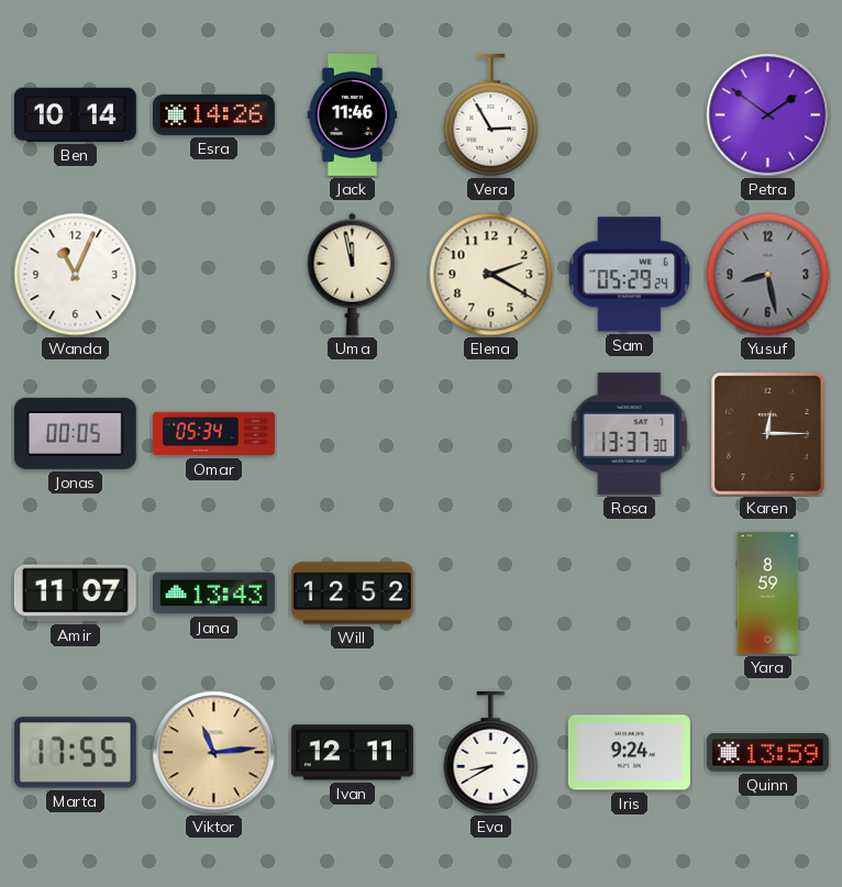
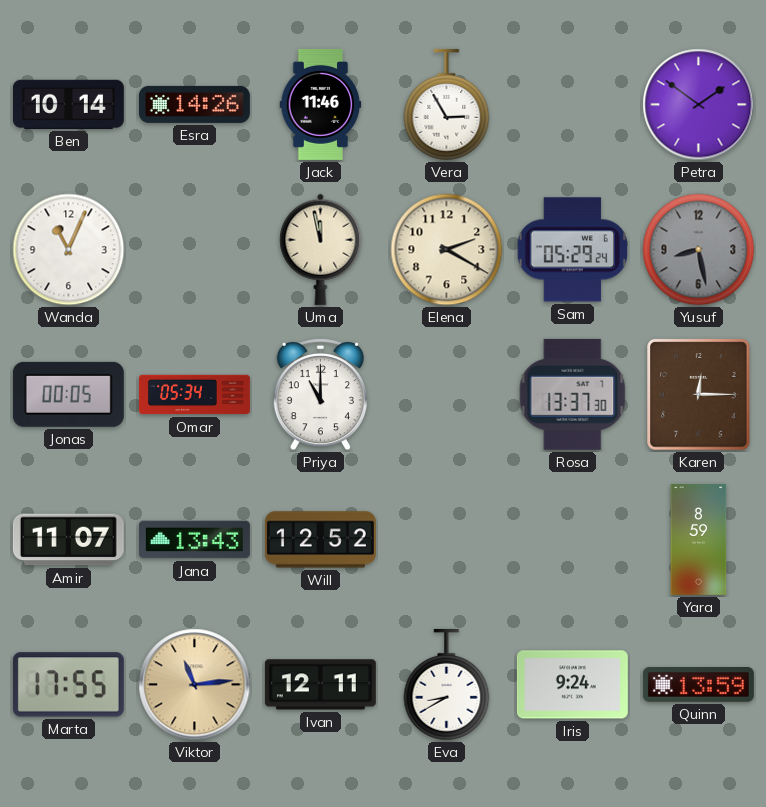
Priya: none -> 11:00
